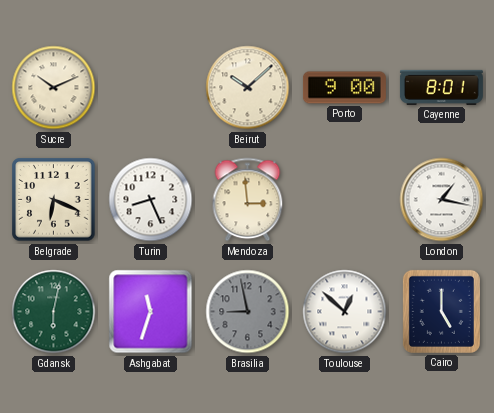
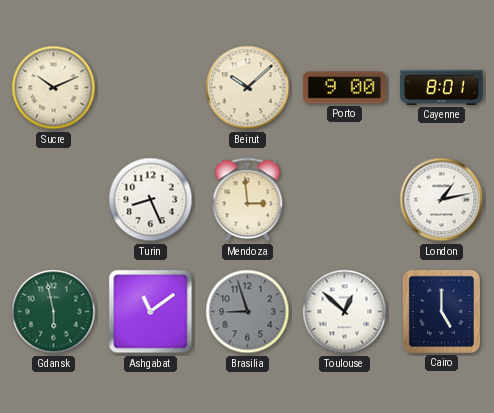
Belgrade: 6:19 -> none
London: 1:17 -> 1:13
Gdansk: 6:02 -> 5:58
Ashgabat: 11:33 -> 11:09
Brasilia: 8:58 -> 8:57
